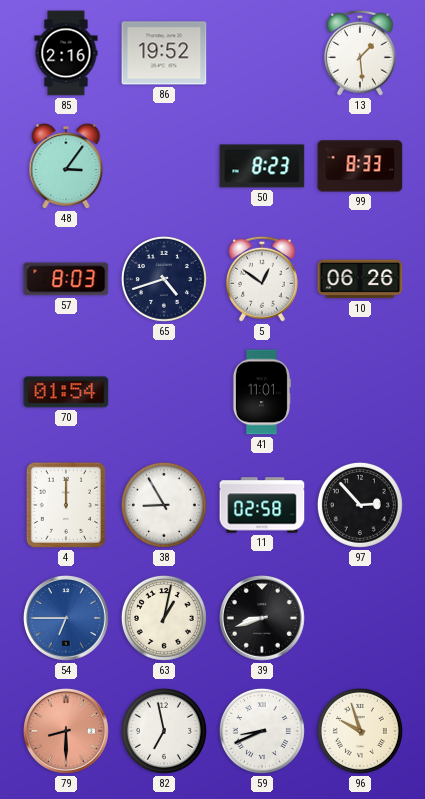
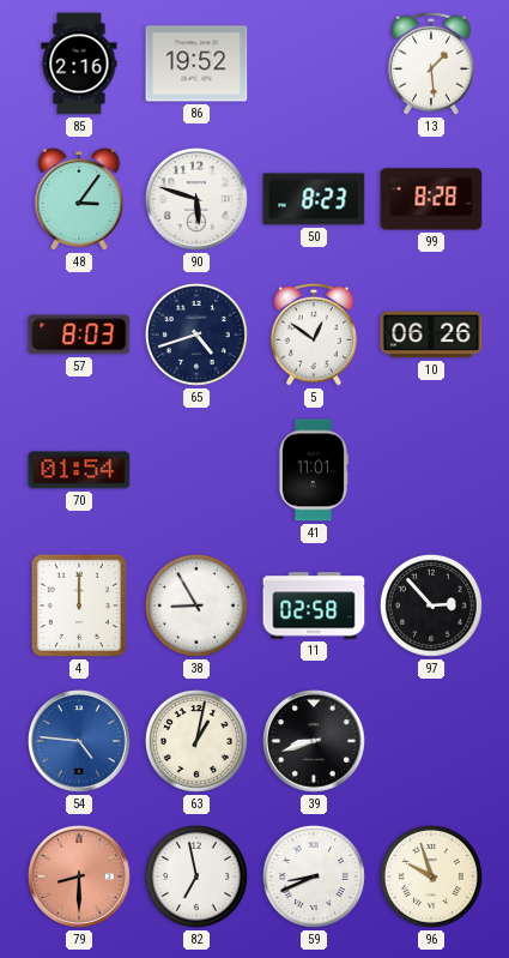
90: none -> 5:48
99: 8:33 -> 8:28
54: 6:45 -> 4:46
